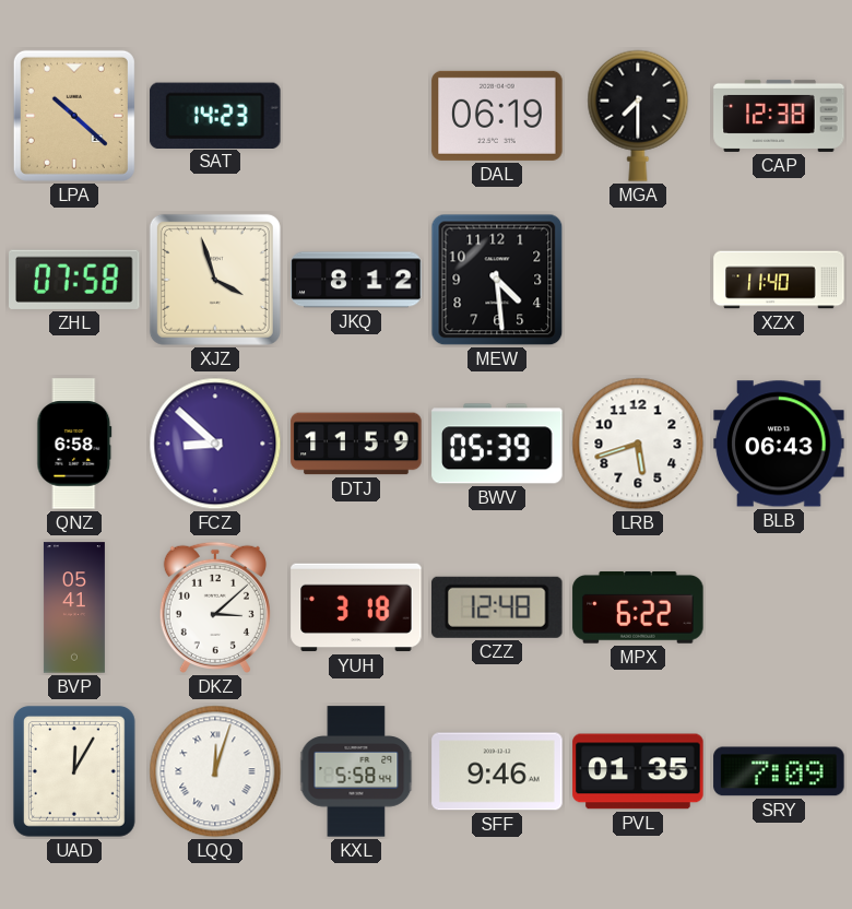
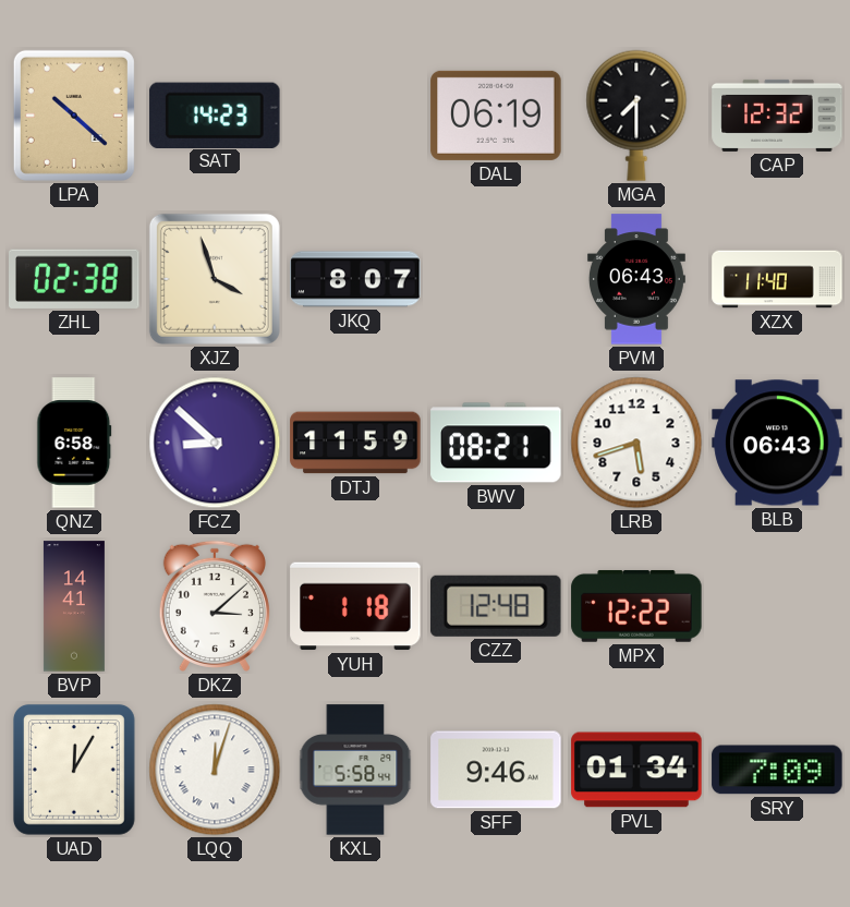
CAP: 12:38 -> 12:32
ZHL: 07:58 -> 02:38
JKQ: 8:12 -> 8:07
MEW: 4:29 -> none
PVM: none -> 06:43
BWV: 05:39 -> 08:21
BVP: 05:41 -> 14:41
YUH: 3:18 -> 1:18
MPX: 6:22 -> 12:22
PVL: 01:35 -> 01:34
